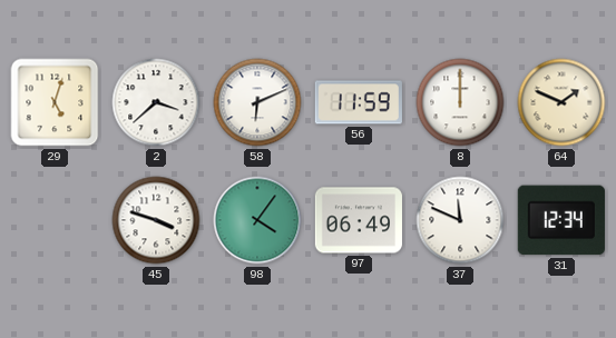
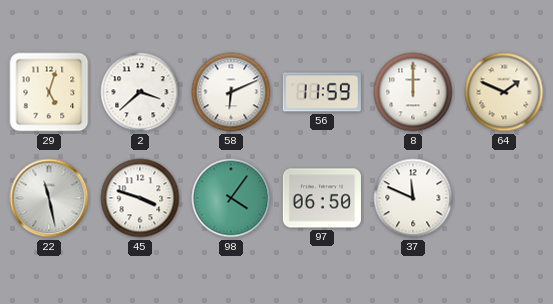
22: none -> 11:28
97: 06:49 -> 06:50
31: 12:34 -> none
